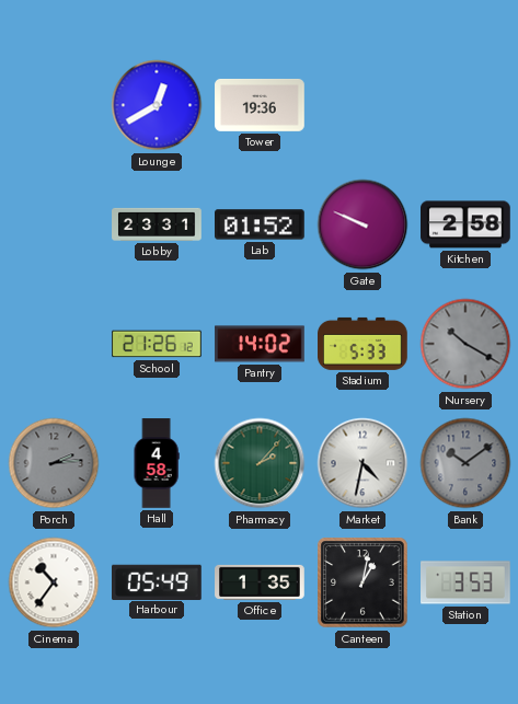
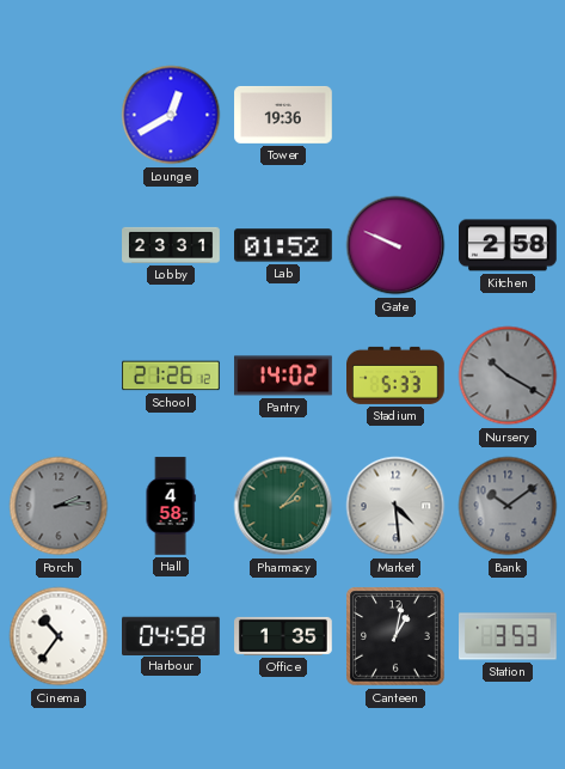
Market: 4:32 -> 4:29
Harbour: 05:49 -> 04:58
